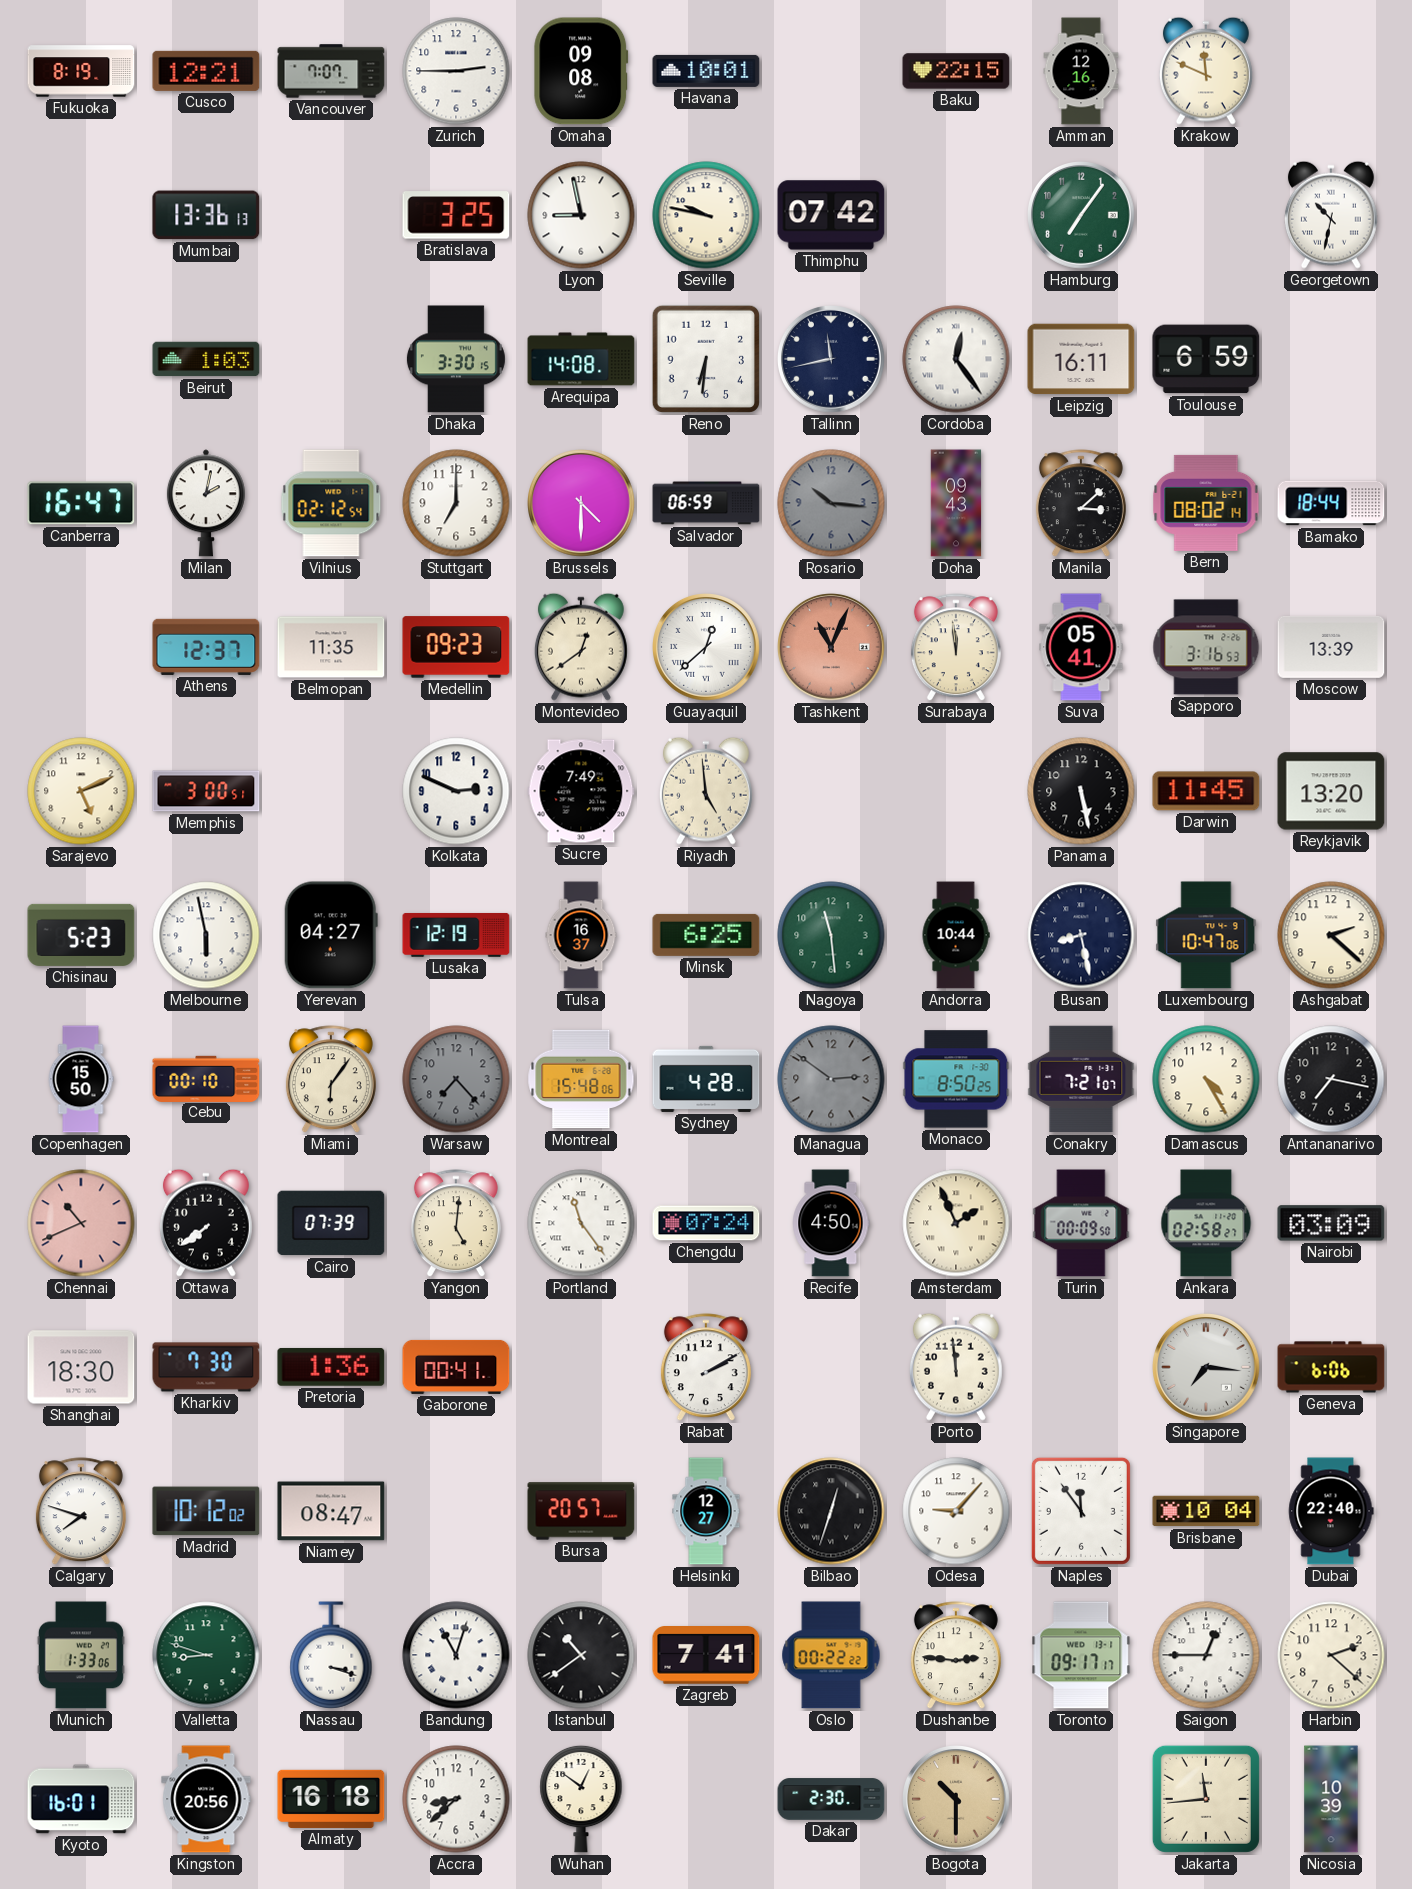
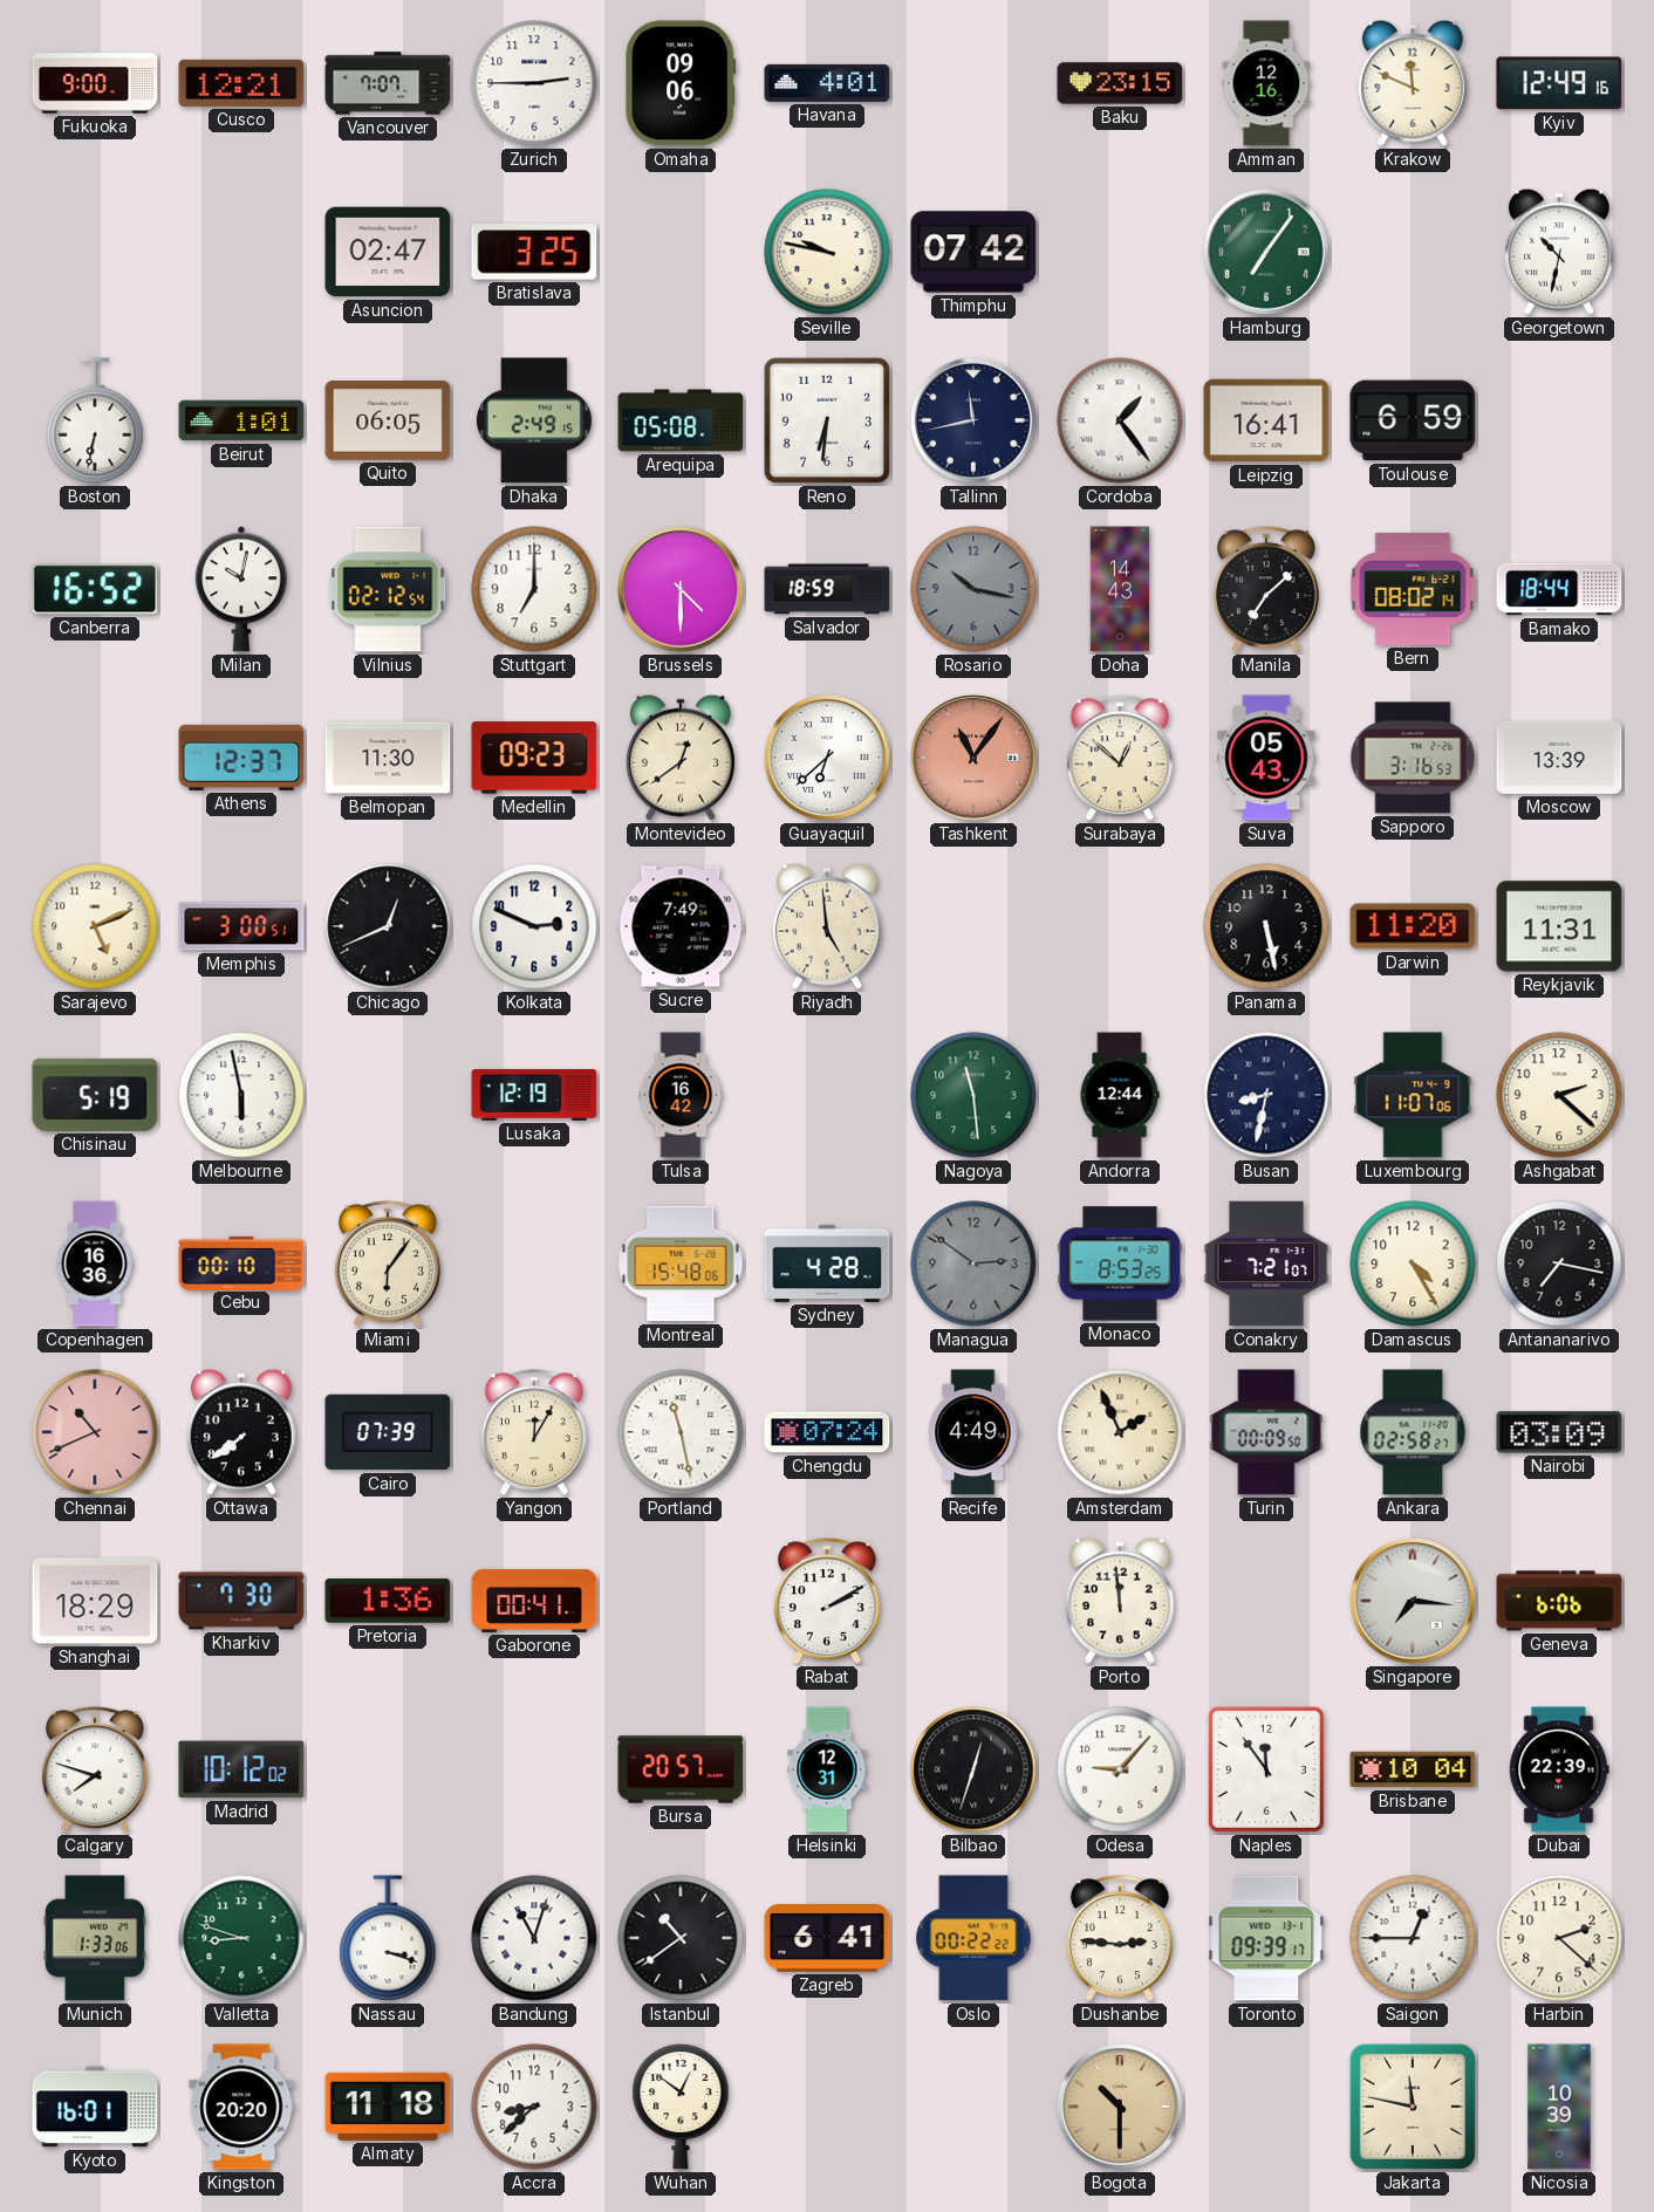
Fukuoka: 8:19 -> 9:00
Omaha: 09:08 -> 09:06
Havana: 10:01 -> 4:01
Baku: 22:15 -> 23:15
Kyiv: none -> 12:49
Mumbai: 13:36 -> none
Asuncion: none -> 02:47
Lyon: 8:58 -> none
Boston: none -> 6:32
Beirut: 1:03 -> 1:01
Quito: none -> 06:05
Dhaka: 3:30 -> 2:49
Arequipa: 14:08 -> 05:08
Cordoba: 12:24 -> 1:24
Leipzig: 16:11 -> 16:41
Canberra: 16:47 -> 16:52
Milan: 2:02 -> 10:02
Salvador: 06:59 -> 18:59
Rosario: 10:16 -> 10:17
Doha: 09:43 -> 14:43
Manila: 3:08 -> 7:08
Belmopan: 11:35 -> 11:30
Guayaquil: 12:38 -> 6:38
Tashkent: 11:04 -> 11:06
Surabaya: 11:59 -> 12:52
Suva: 05:41 -> 05:43
Chicago: none -> 12:41
Darwin: 11:45 -> 11:20
Reykjavik: 13:20 -> 11:31
Chisinau: 5:23 -> 5:19
Yerevan: 04:27 -> none
Tulsa: 16:37 -> 16:42
Minsk: 6:25 -> none
Andorra: 10:44 -> 12:44
Busan: 8:28 -> 8:32
Luxembourg: 10:47 -> 11:07
Copenhagen: 15:50 -> 16:36
Warsaw: 7:23 -> none
Monaco: 8:50 -> 8:53
Yangon: 5:01 -> 12:05
Portland: 11:24 -> 11:28
Recife: 4:50 -> 4:49
Shanghai: 18:30 -> 18:29
Niamey: 08:47 -> none
Helsinki: 12:27 -> 12:31
Dubai: 22:40 -> 22:39
Zagreb: 7:41 -> 6:41
Toronto: 09:17 -> 09:39
Kingston: 20:56 -> 20:20
Almaty: 16:18 -> 11:18
Dakar: 2:30 -> none
Jakarta: 11:44 -> 11:47
